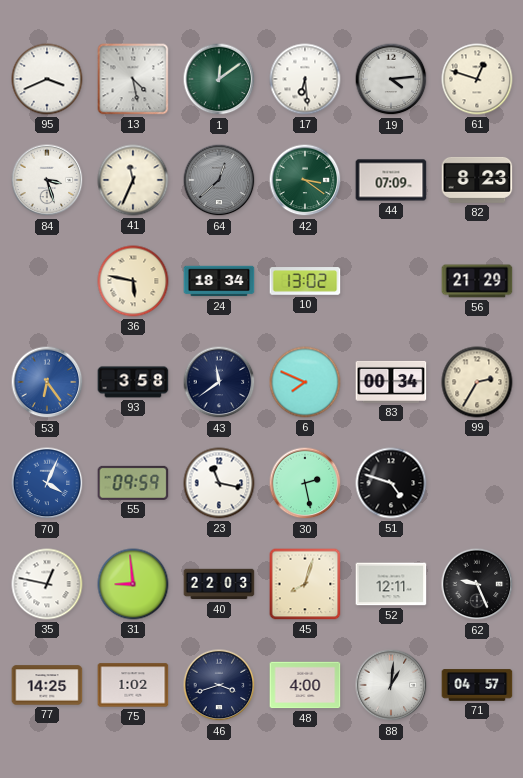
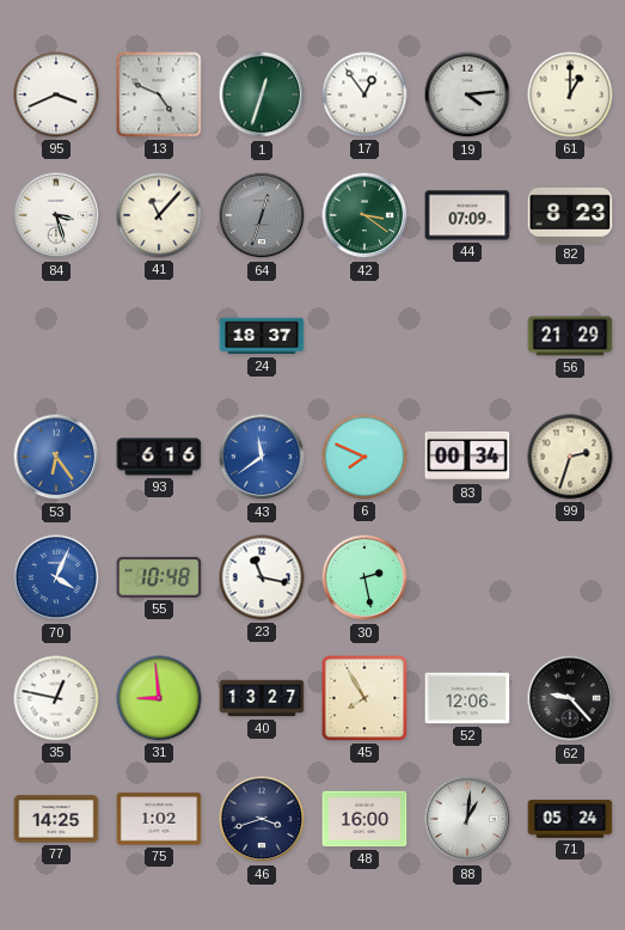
13: 4:28 -> 4:49
1: 12:09 -> 12:33
17: 6:29 -> 12:54
61: 12:48 -> 1:00
41: 11:34 -> 11:07
64: 12:38 -> 12:33
36: 5:47 -> none
24: 18:34 -> 18:37
10: 13:02 -> none
93: 3:58 -> 6:16
43 dial: navy -> blue
99: 2:35 -> 2:33
55: 09:59 -> 10:48
51: 4:48 -> none
40: 22:03 -> 13:27
45: 8:03 -> 7:55
52: 12:11 -> 12:06
62: 9:26 -> 9:23
48: 4:00 -> 16:00
71: 04:57 -> 05:24
